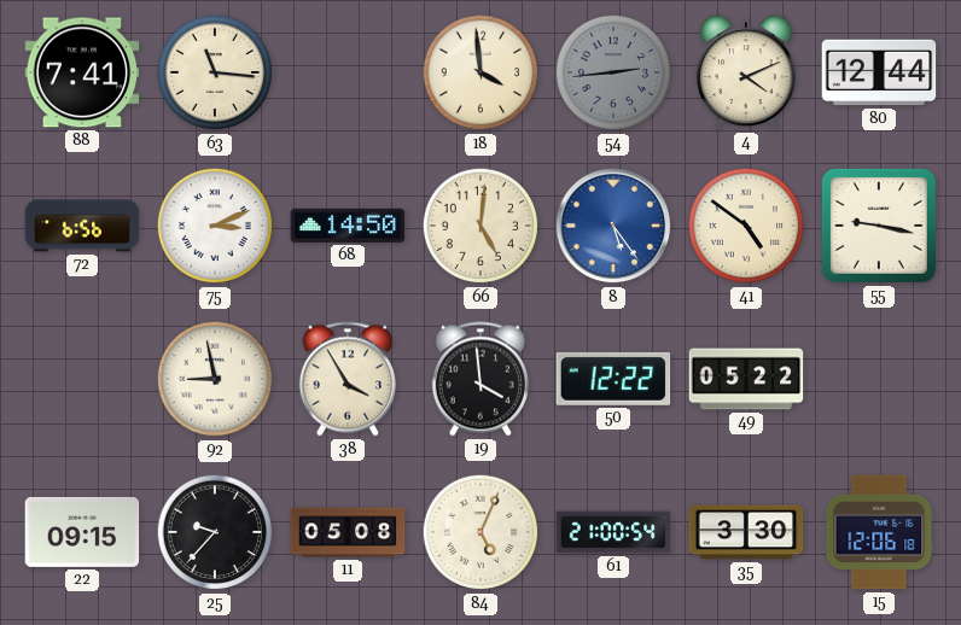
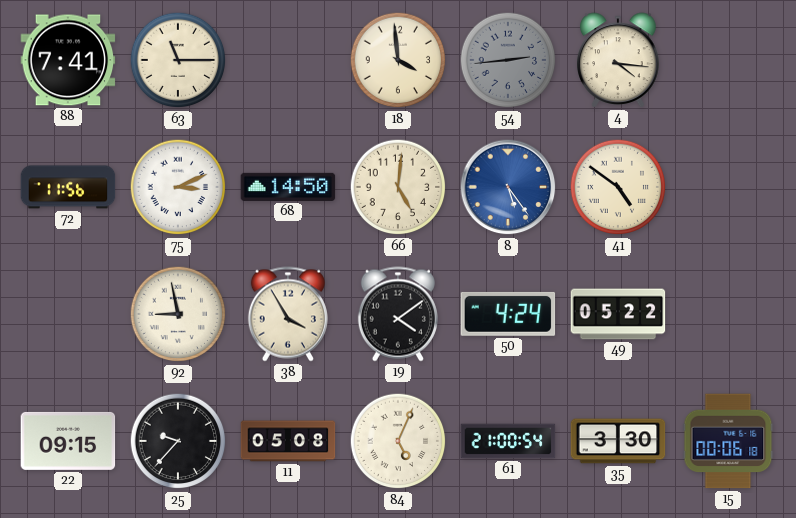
63: 11:16 -> 11:15
4: 4:11 -> 4:16
80: 12:44 -> none
72: 6:56 -> 11:56
55: 9:17 -> none
19: 3:59 -> 4:09
50: 12:22 -> 4:24
15: 12:06 -> 00:06
